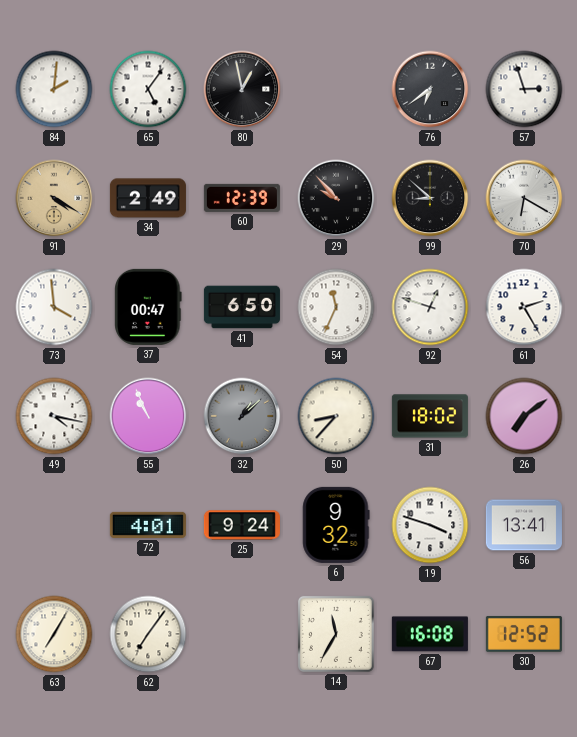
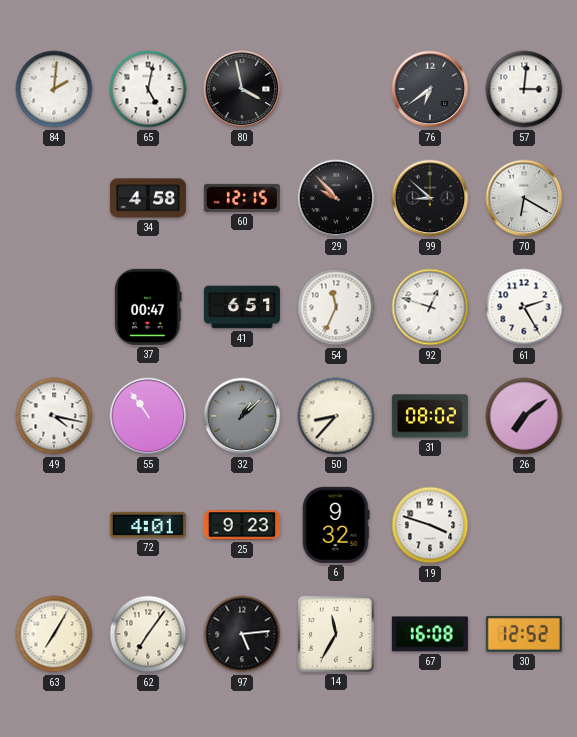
65: 5:06 -> 5:02
80: 12:58 -> 3:58
57: 2:57 -> 3:01
91: 4:20 -> none
34: 2:49 -> 4:58
60: 12:39 -> 12:15
73: 3:59 -> none
41: 6:50 -> 6:51
55: 10:56 -> 10:54
31: 18:02 -> 08:02
25: 9:24 -> 9:23
56: 13:41 -> none
97: none -> 5:14
